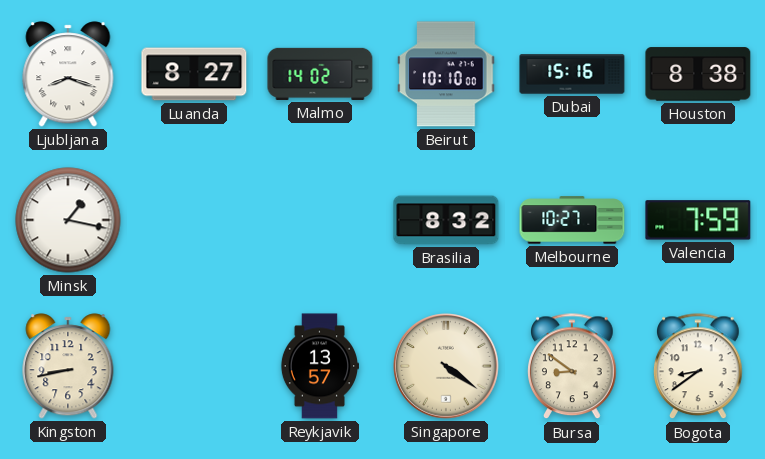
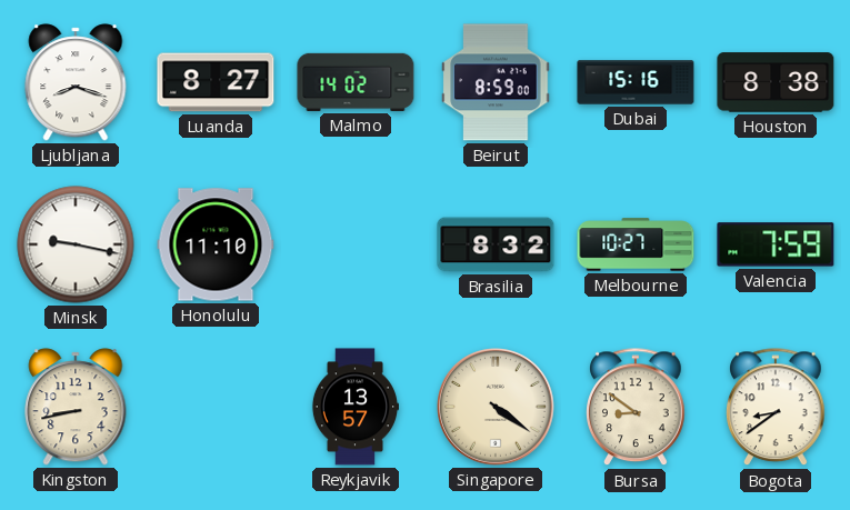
Beirut: 10:10 -> 8:59
Minsk: 1:17 -> 9:17
Honolulu: none -> 11:10
